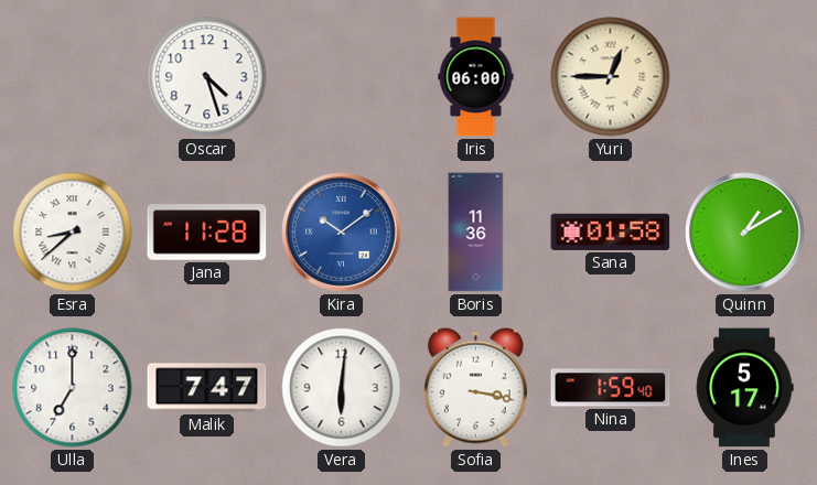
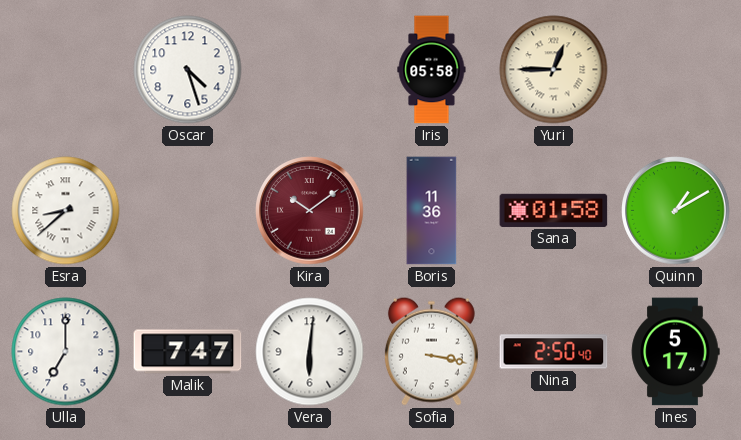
Iris: 06:00 -> 05:58
Jana: 11:28 -> none
Kira dial: blue -> burgundy
Nina: 1:59 -> 2:50
